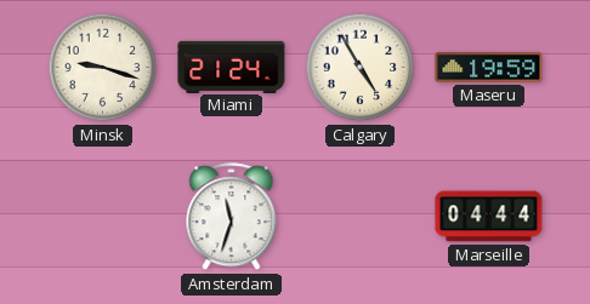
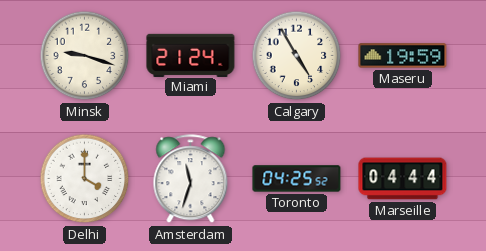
Delhi: none -> 4:00
Toronto: none -> 04:25
